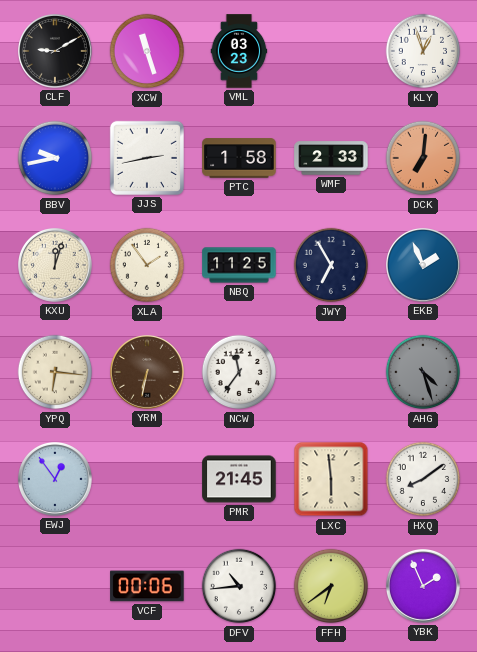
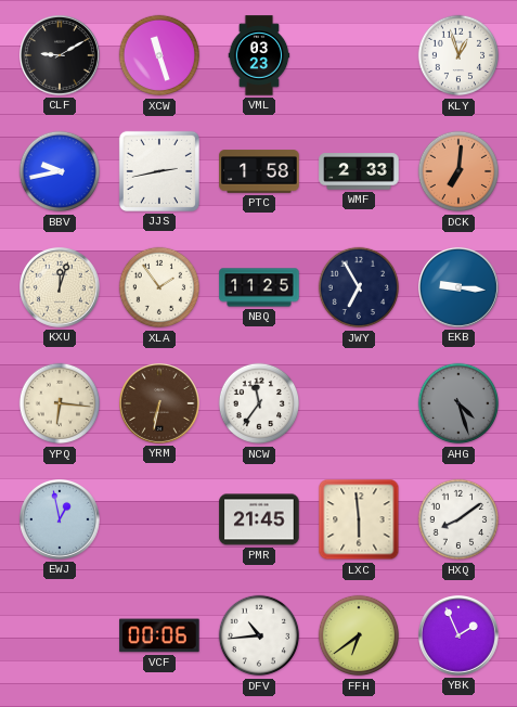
EKB: 1:56 -> 9:16
EWJ: 12:54 -> 12:58
